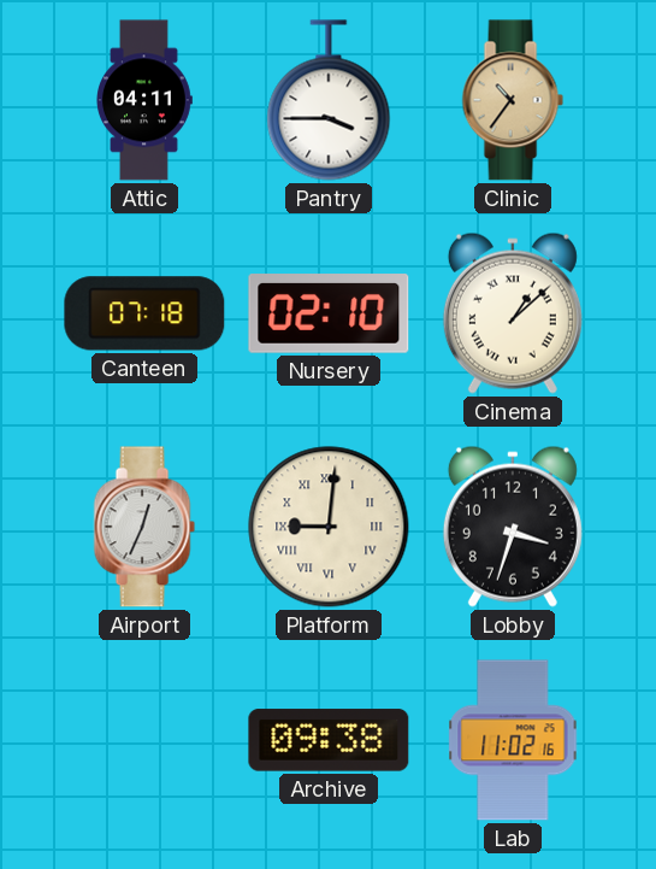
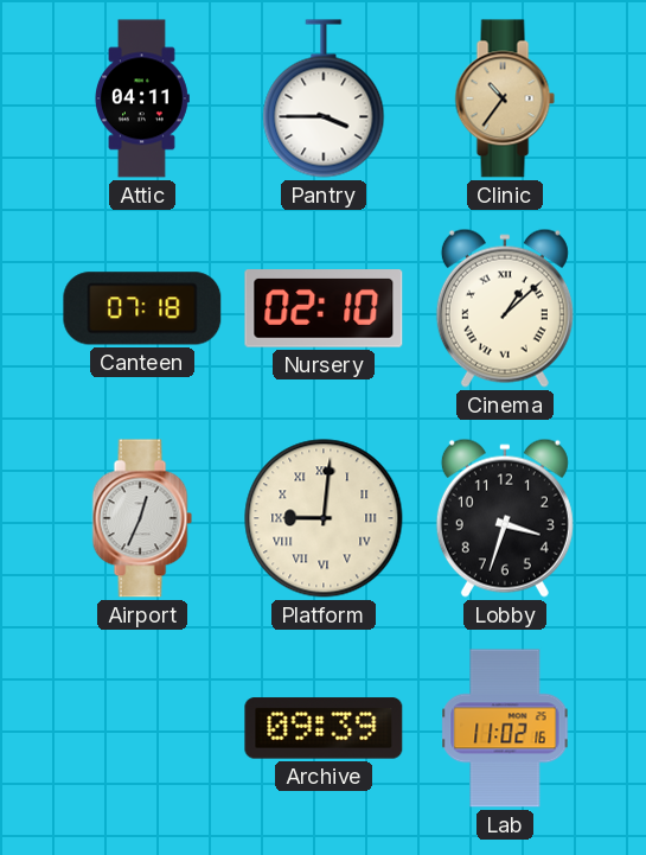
Archive: 09:38 -> 09:39
